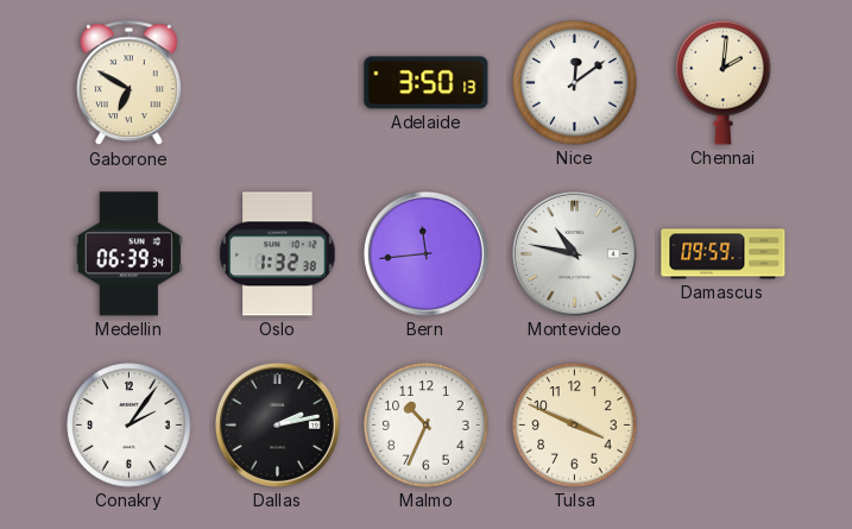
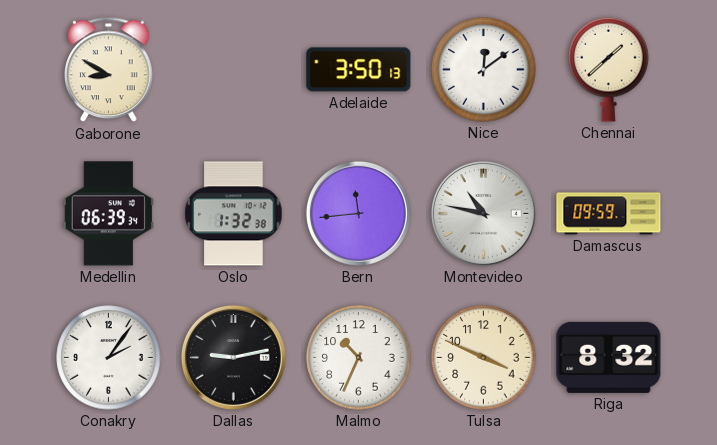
Gaborone: 6:50 -> 8:50
Chennai: 2:01 -> 1:38
Dallas: 2:13 -> 9:13
Riga: none -> 8:32
